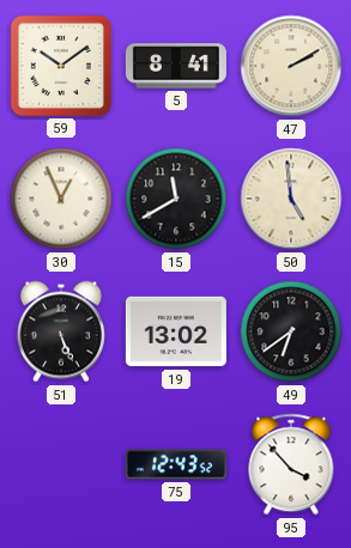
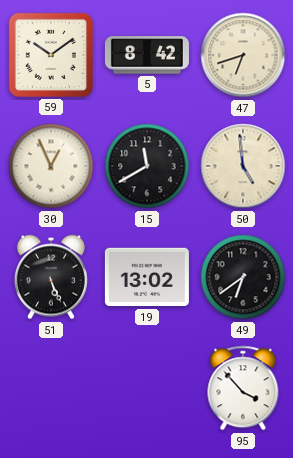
5: 8:41 -> 8:42
47: 2:10 -> 6:42
75: 12:43 -> none
